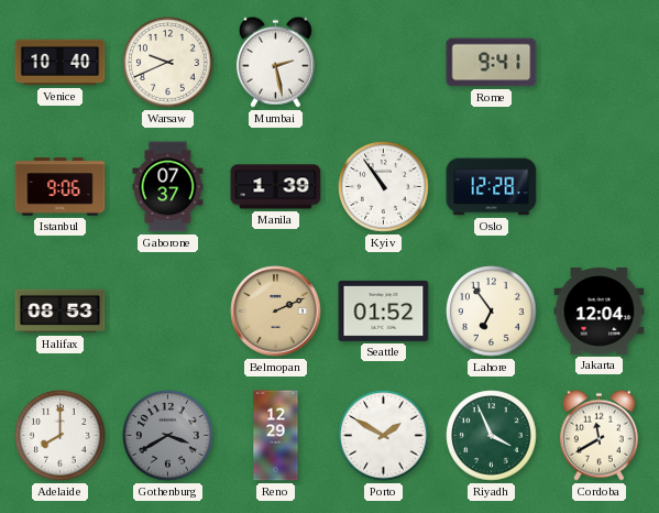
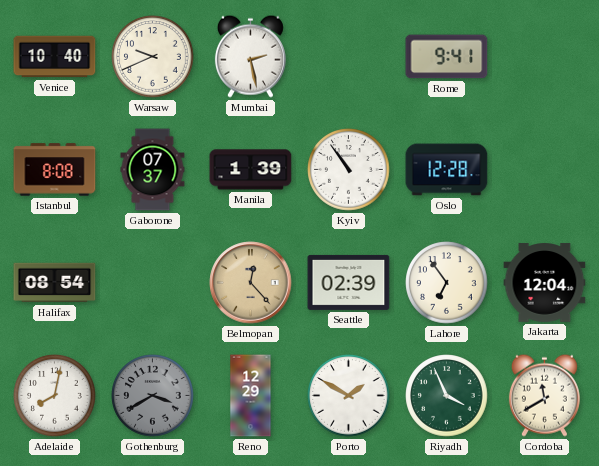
Istanbul: 9:06 -> 8:08
Halifax: 08:53 -> 08:54
Belmopan: 2:11 -> 12:23
Seattle: 01:52 -> 02:39
Adelaide: 8:00 -> 8:02
